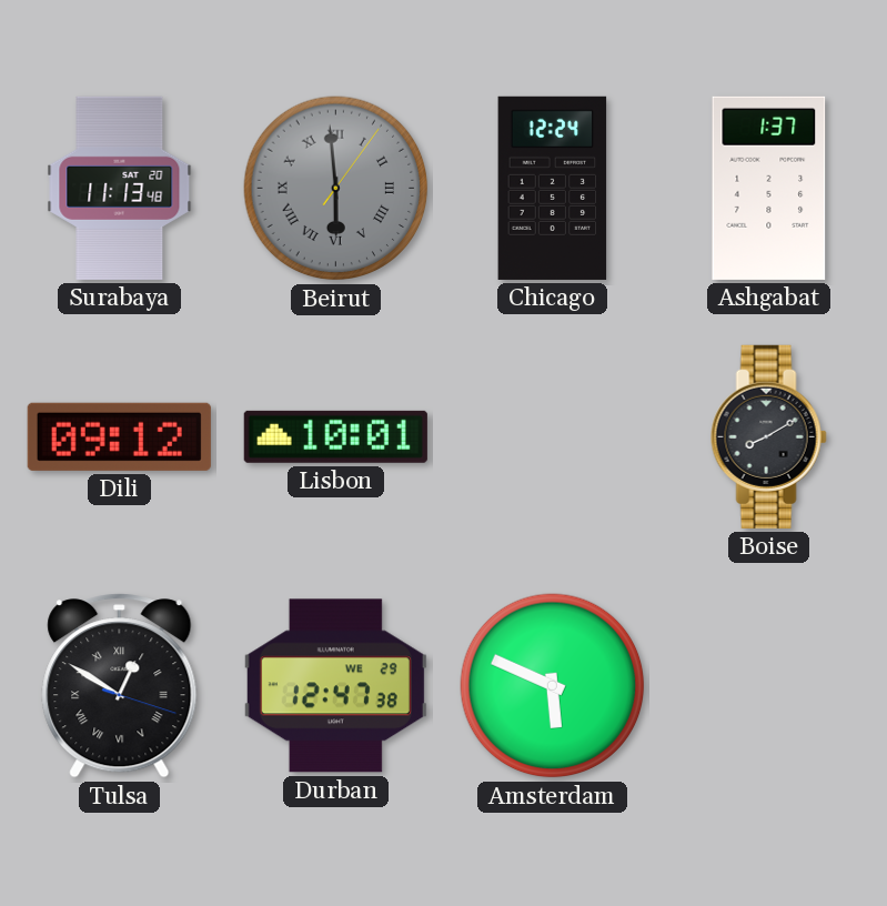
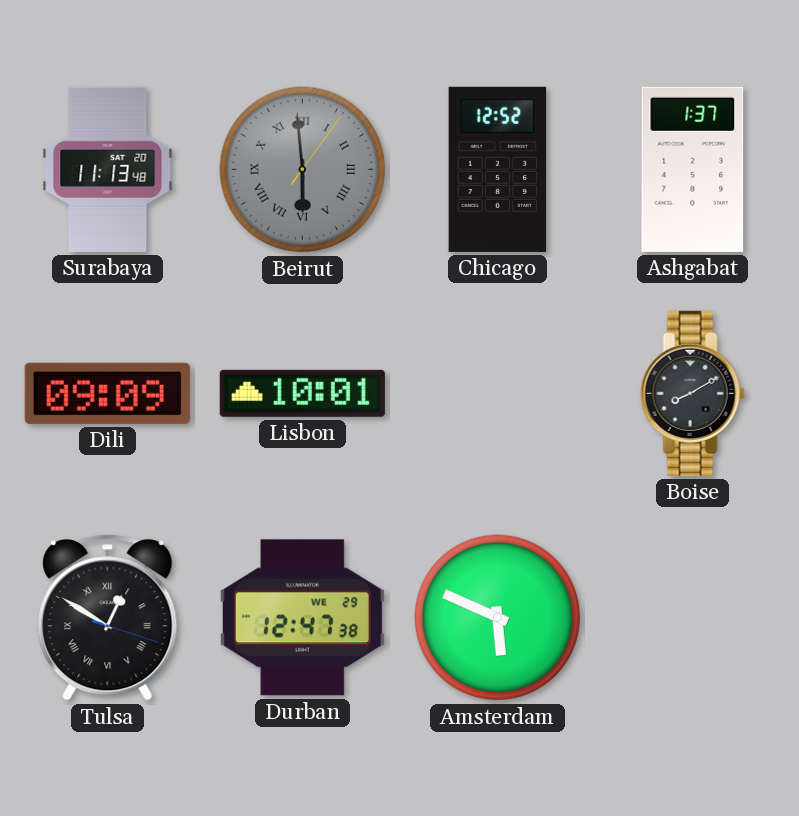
Chicago: 12:24 -> 12:52
Dili: 09:12 -> 09:09
